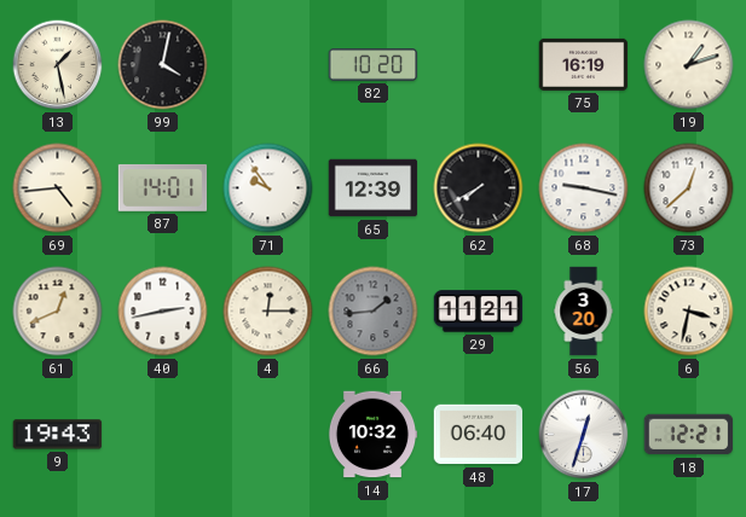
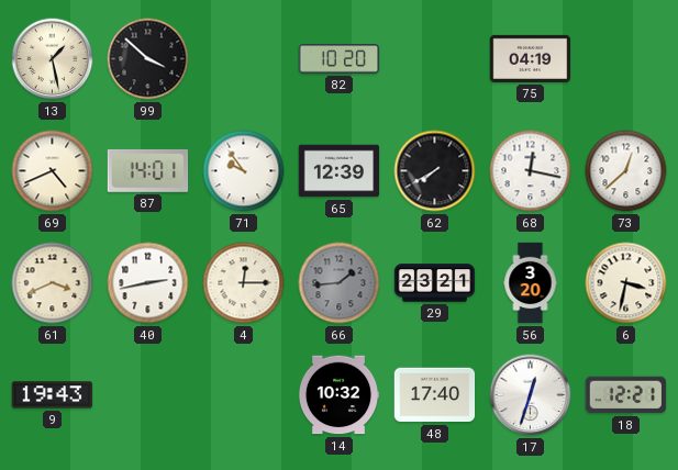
99: 4:02 -> 3:52
75: 16:19 -> 04:19
19: 1:12 -> none
69: 4:44 -> 4:41
68: 9:17 -> 12:17
61: 12:41 -> 3:41
29: 11:21 -> 23:21
48: 06:40 -> 17:40
